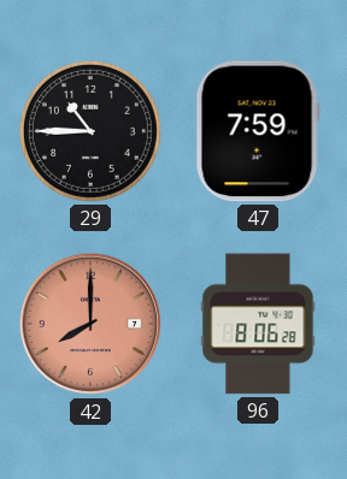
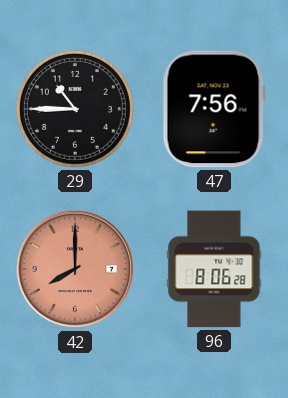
47: 7:59 -> 7:56
